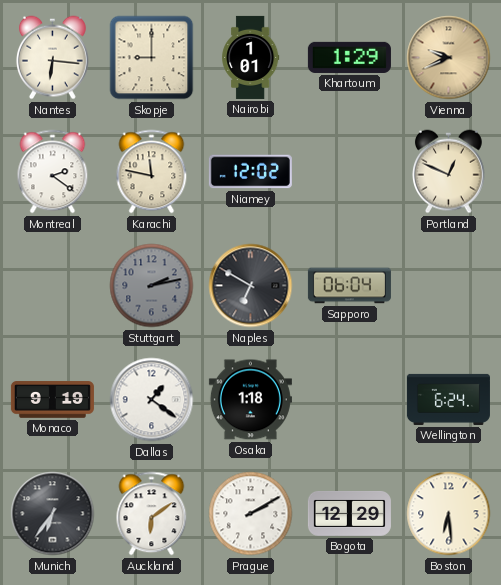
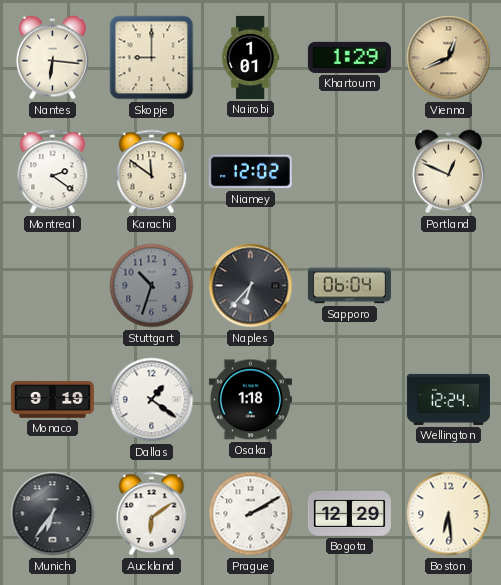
Vienna: 9:41 -> 12:41
Karachi: 11:47 -> 11:51
Stuttgart: 2:13 -> 10:33
Naples: 6:50 -> 6:37
Wellington: 6:24 -> 12:24
